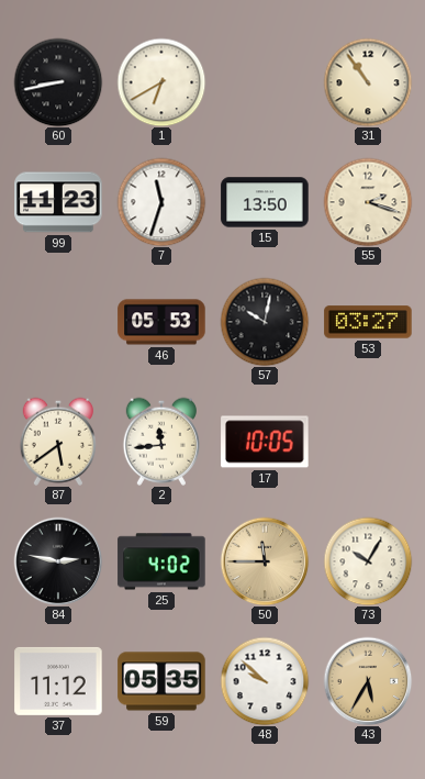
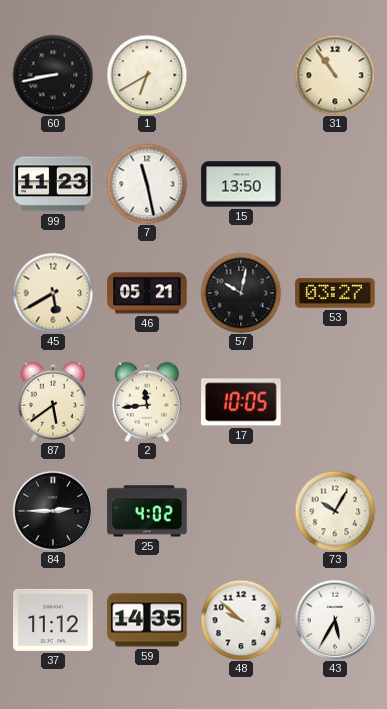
7: 11:33 -> 11:28
55: 2:18 -> none
45: none -> 5:40
46: 05:53 -> 05:21
84: 2:47 -> 2:45
50: 11:45 -> none
59: 05:35 -> 14:35
43 dial: champagne -> white
